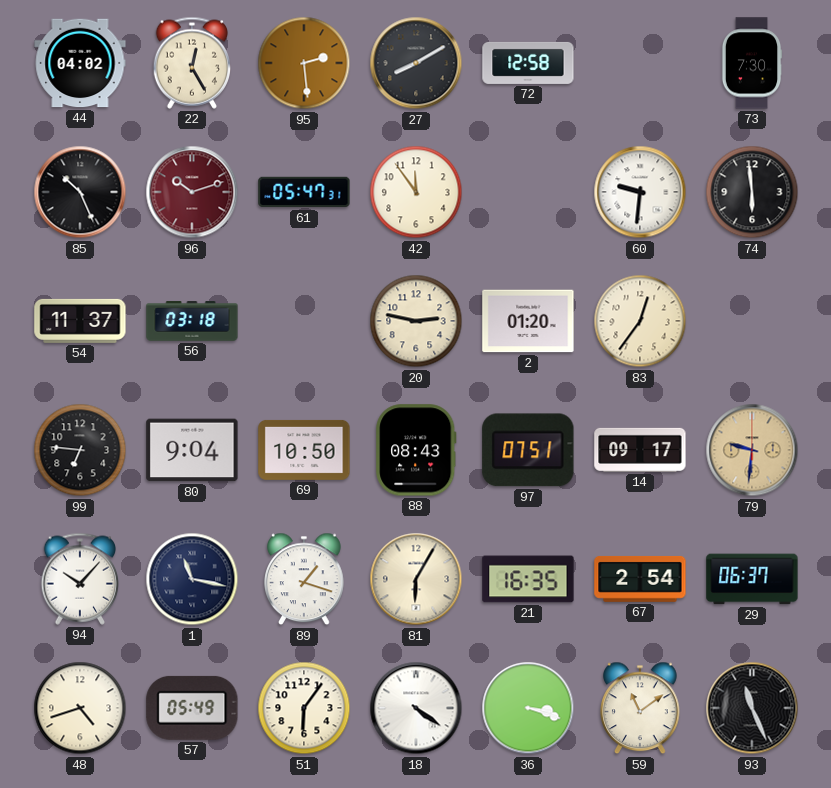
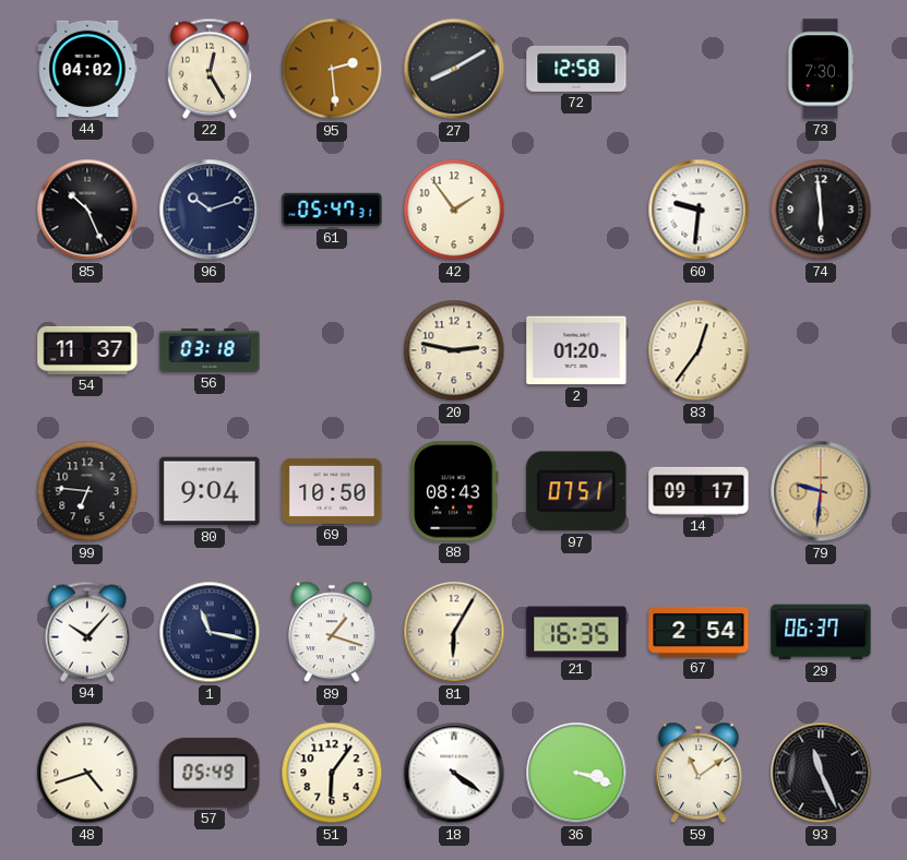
96 dial: burgundy -> navy
42: 11:54 -> 1:54
